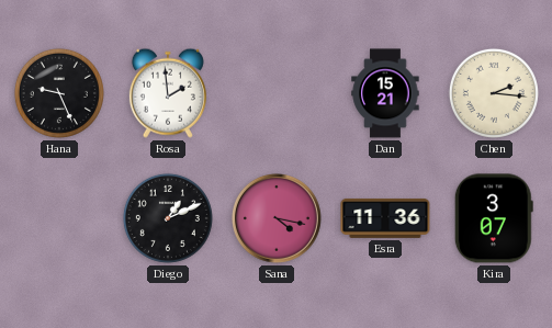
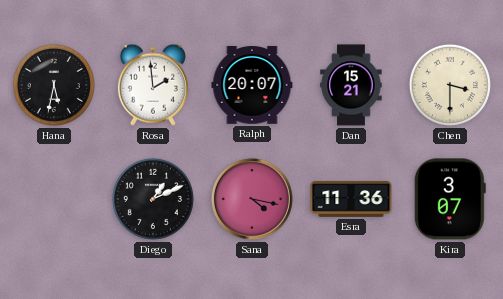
Hana: 9:26 -> 5:32
Ralph: none -> 20:07
Chen: 2:16 -> 3:30
